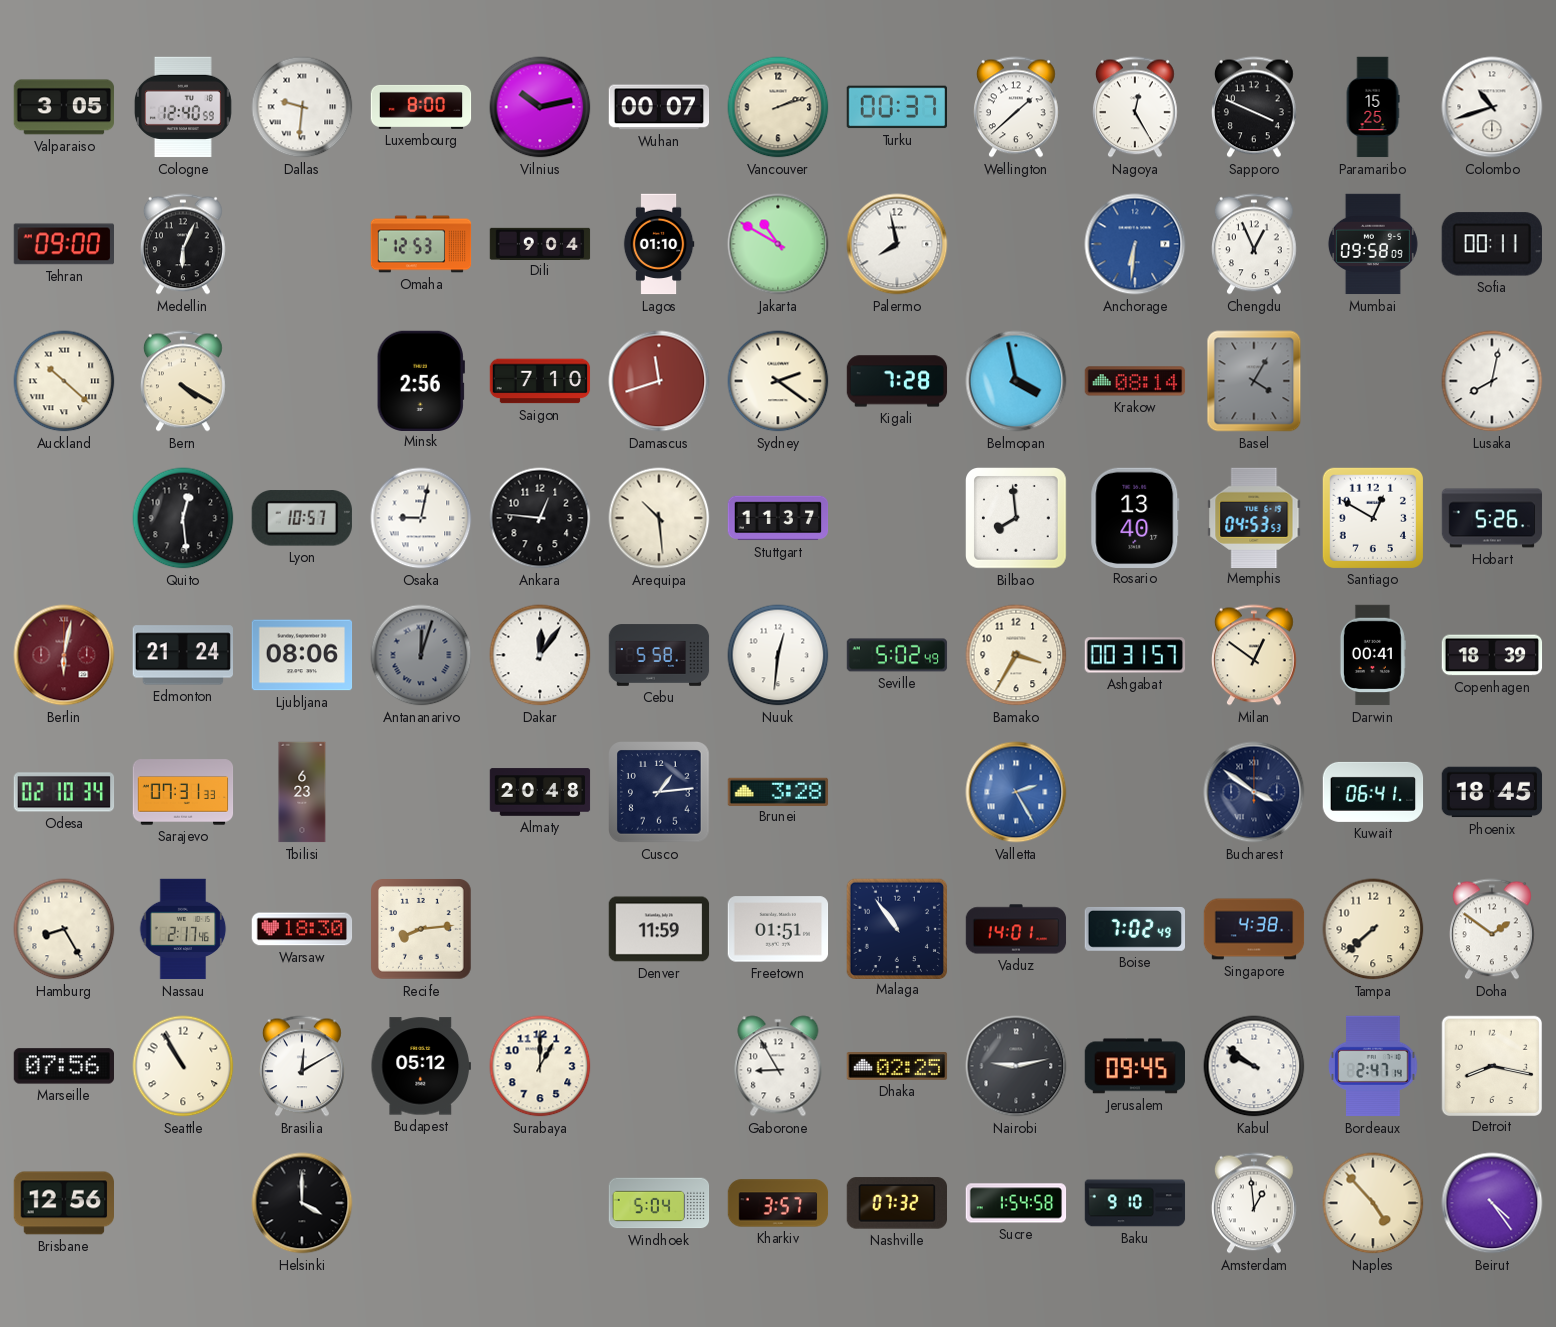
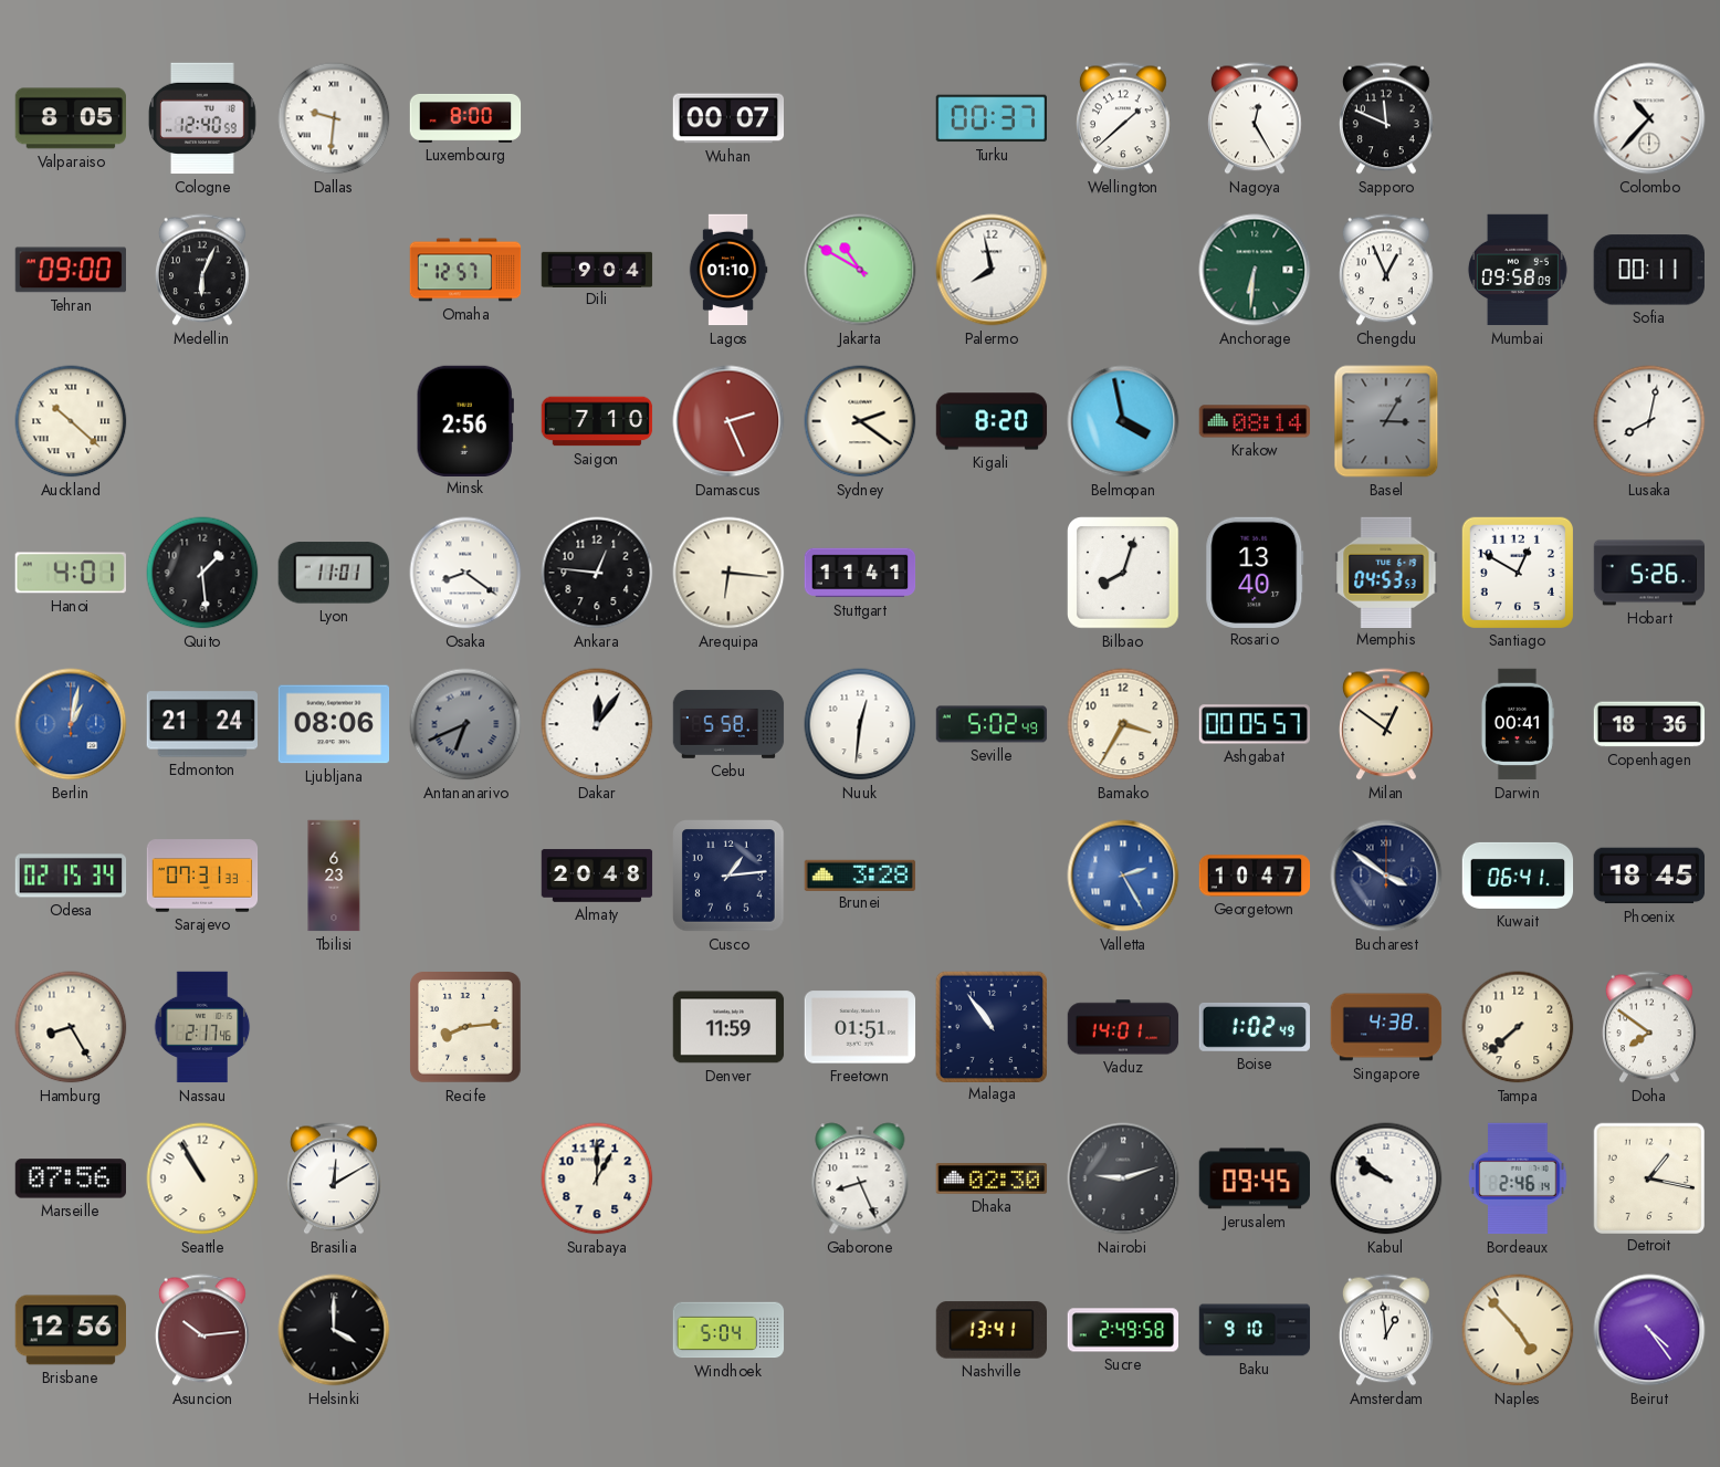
Valparaiso: 3:05 -> 8:05
Vilnius: 10:13 -> none
Vancouver: 2:12 -> none
Sapporo: 3:49 -> 11:49
Paramaribo: 15:25 -> none
Colombo: 10:42 -> 10:37
Omaha: 12:53 -> 12:57
Anchorage dial: blue -> green
Bern: 4:20 -> none
Damascus: 11:42 -> 2:26
Kigali: 7:28 -> 8:20
Basel: 4:05 -> 3:05
Hanoi: none -> 4:01
Quito: 12:29 -> 1:29
Lyon: 10:57 -> 11:01
Osaka: 9:02 -> 8:21
Arequipa: 10:29 -> 6:16
Stuttgart: 11:37 -> 11:41
Bilbao: 7:59 -> 8:03
Berlin: 6:02 -> 1:02
Berlin dial: burgundy -> blue
Antananarivo: 12:03 -> 6:41
Ashgabat: 00:31 -> 00:05
Copenhagen: 18:39 -> 18:36
Odesa: 02:10 -> 02:15
Georgetown: none -> 10:47
Warsaw: 18:30 -> none
Boise: 7:02 -> 1:02
Doha: 1:51 -> 7:51
Budapest: 05:12 -> none
Gaborone: 8:55 -> 8:26
Dhaka: 02:25 -> 02:30
Nairobi: 9:13 -> 9:12
Bordeaux: 2:47 -> 2:46
Detroit: 8:17 -> 1:17
Asuncion: none -> 10:14
Kharkiv: 3:57 -> none
Nashville: 07:32 -> 13:41
Sucre: 1:54 -> 2:49
